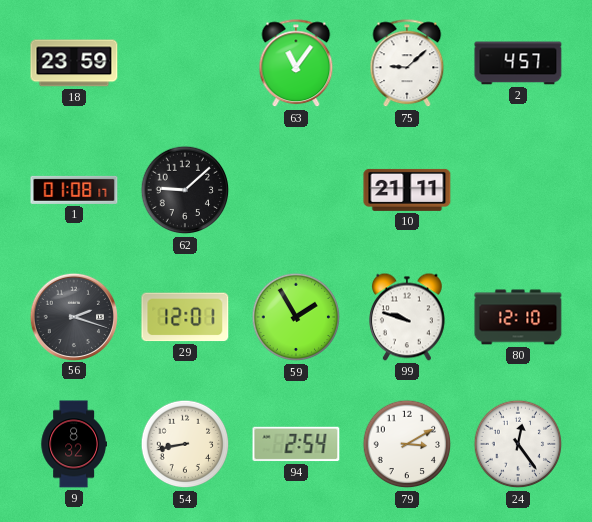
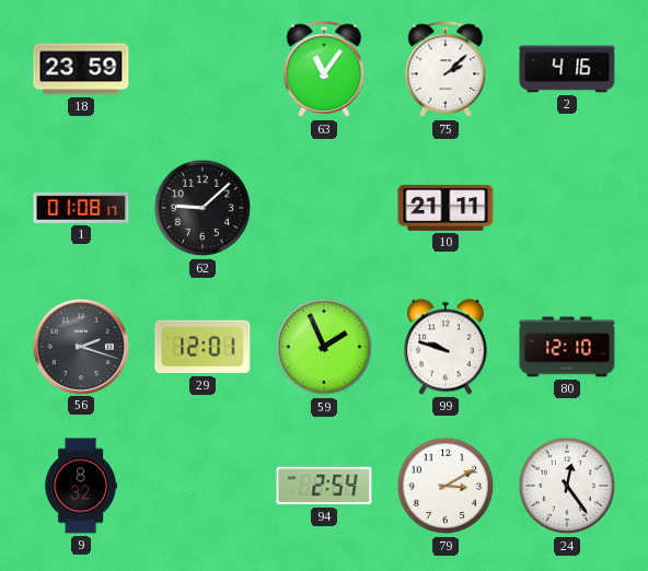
75: 9:08 -> 2:08
2: 4:57 -> 4:16
59: 1:55 -> 1:56
54: 8:43 -> none
